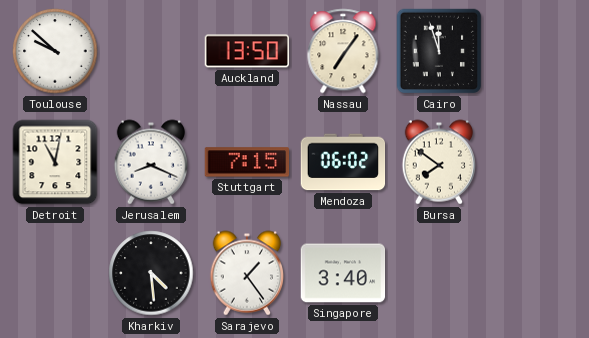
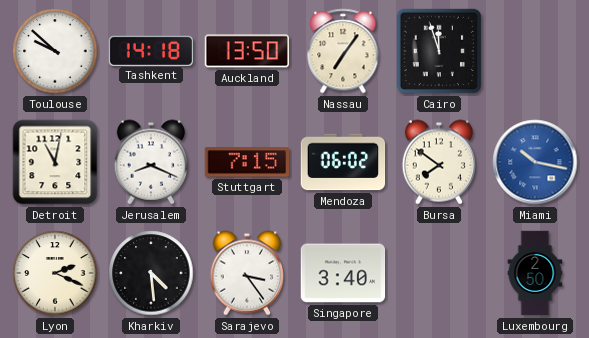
Tashkent: none -> 14:18
Miami: none -> 10:17
Lyon: none -> 2:19
Sarajevo: 1:24 -> 3:24
Luxembourg: none -> 2:50
